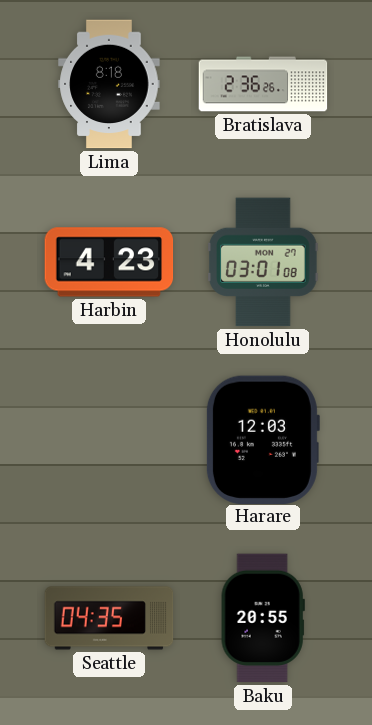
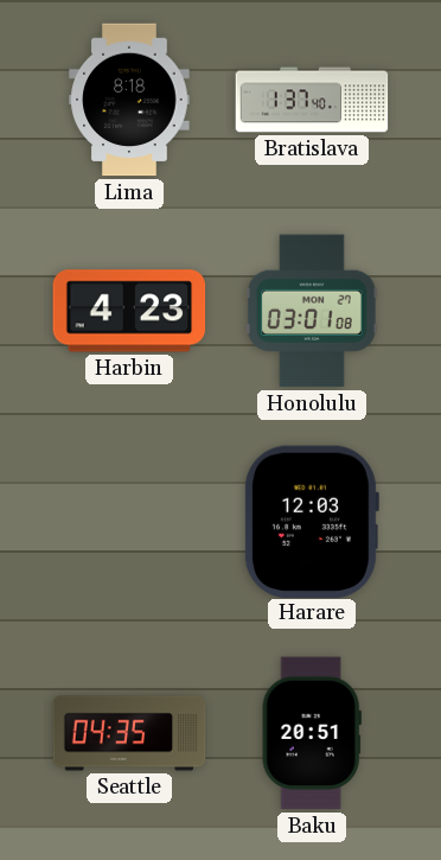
Bratislava: 2:36 -> 1:37
Baku: 20:55 -> 20:51
